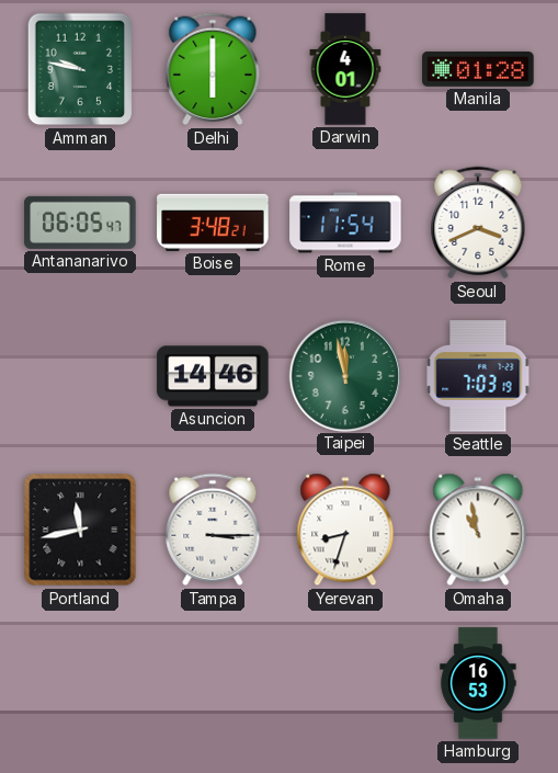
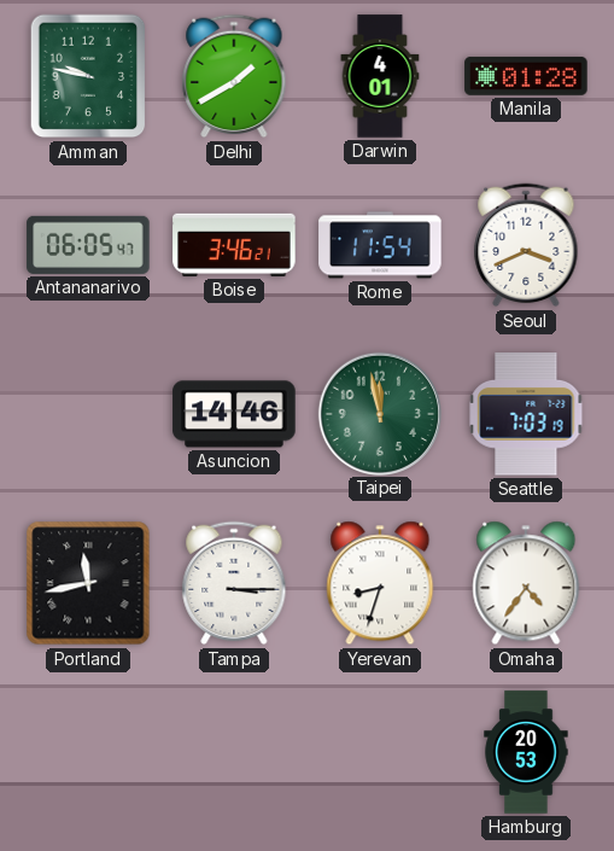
Delhi: 6:00 -> 1:40
Boise: 3:48 -> 3:46
Omaha: 10:58 -> 4:36
Hamburg: 16:53 -> 20:53
